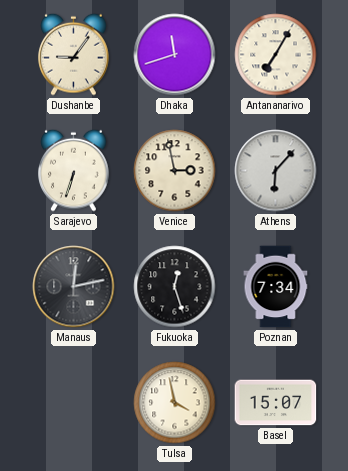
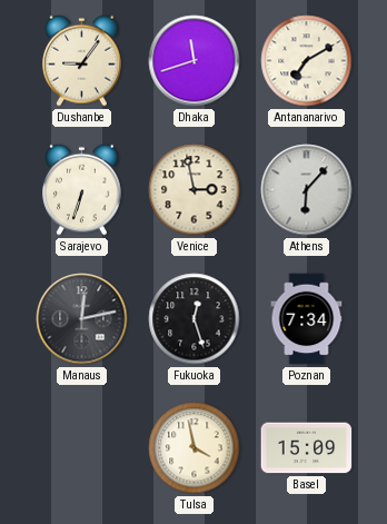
Antananarivo: 7:05 -> 7:10
Basel: 15:07 -> 15:09
